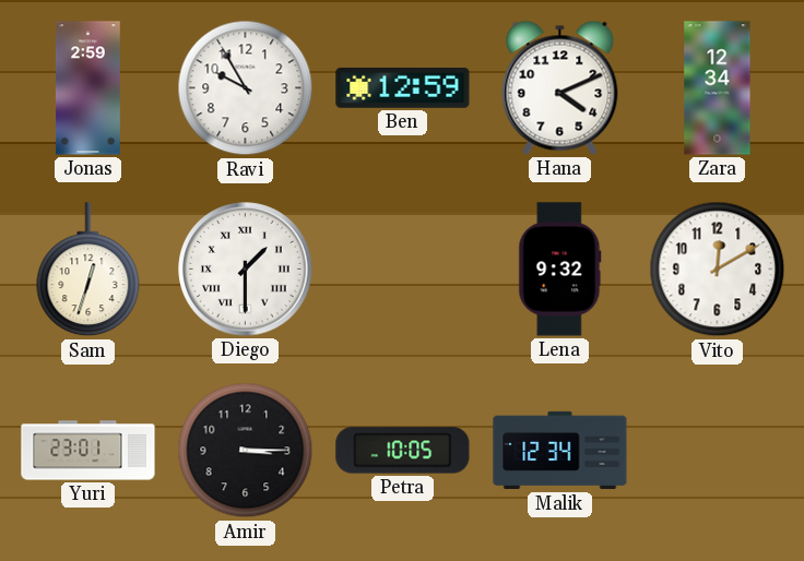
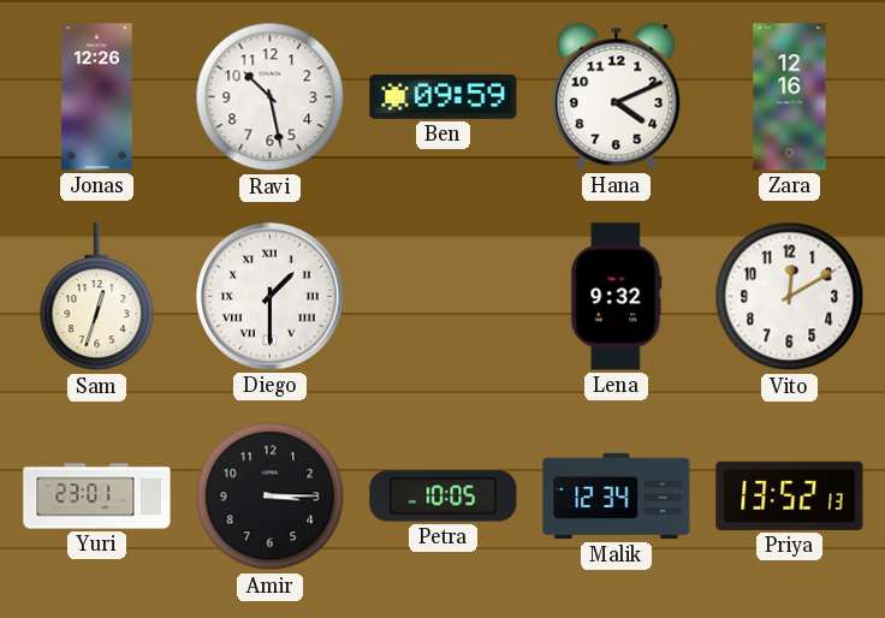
Jonas: 2:59 -> 12:26
Ravi: 9:55 -> 10:28
Ben: 12:59 -> 09:59
Zara: 12:34 -> 12:16
Priya: none -> 13:52
